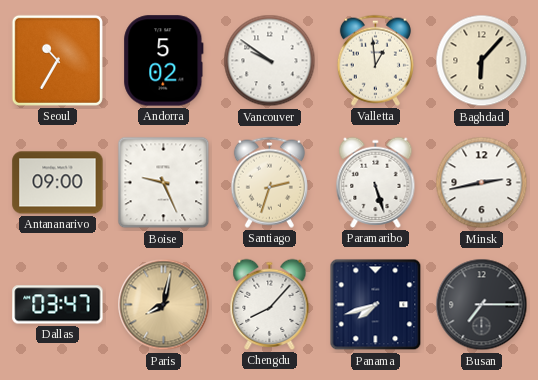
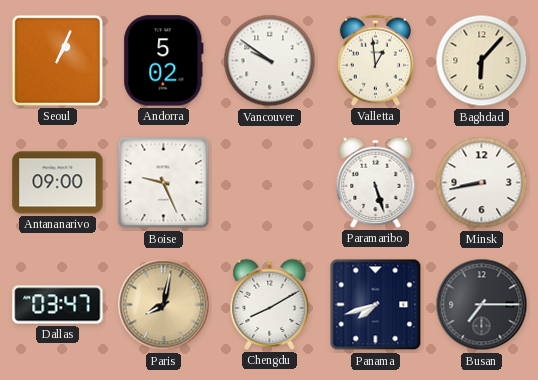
Seoul: 10:35 -> 1:04
Santiago: 2:33 -> none
Minsk: 2:43 -> 8:43
Chengdu: 8:07 -> 8:10
